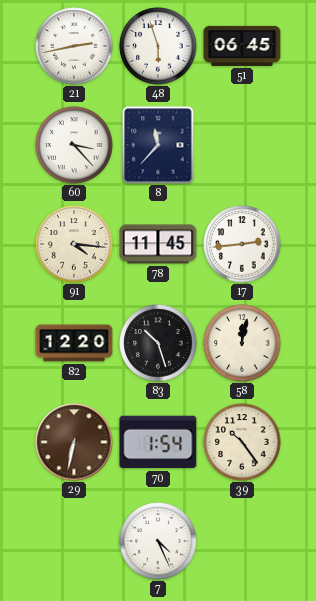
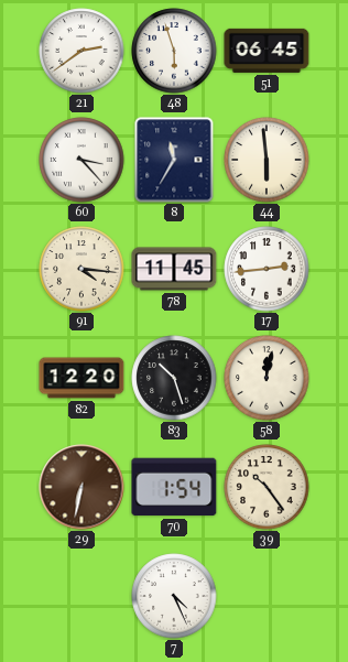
21: 2:43 -> 2:39
8: 11:37 -> 11:35
44: none -> 5:59
